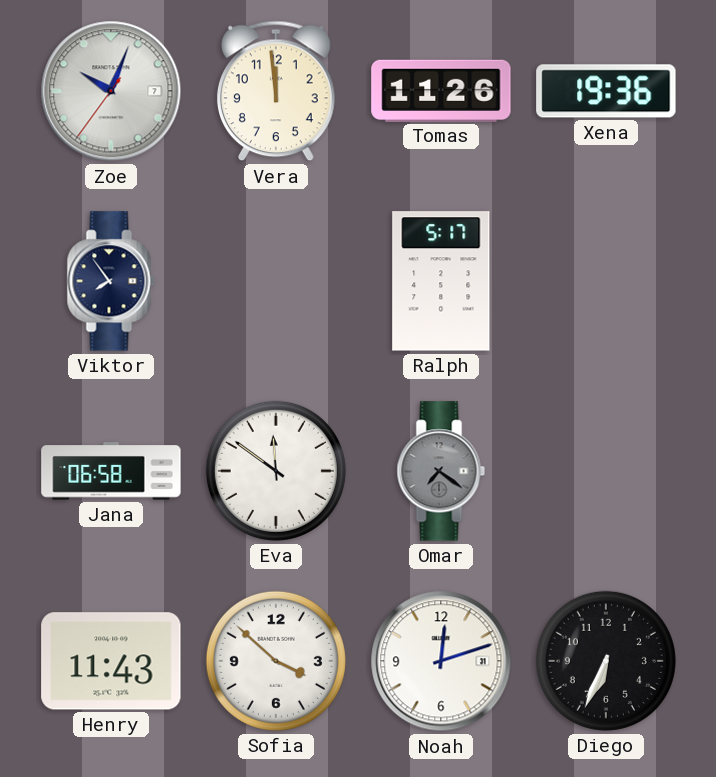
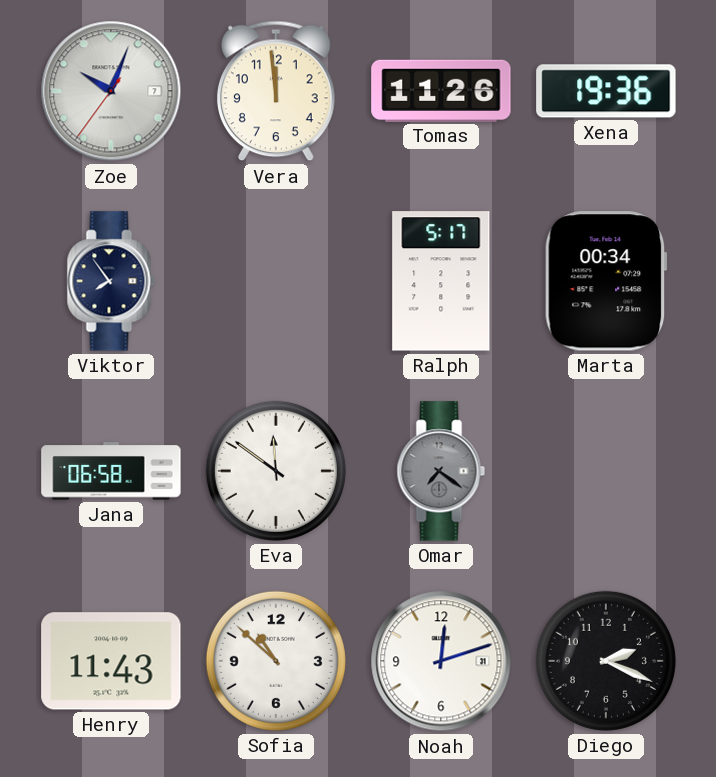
Marta: none -> 00:34
Sofia: 3:52 -> 10:52
Diego: 6:34 -> 2:19
